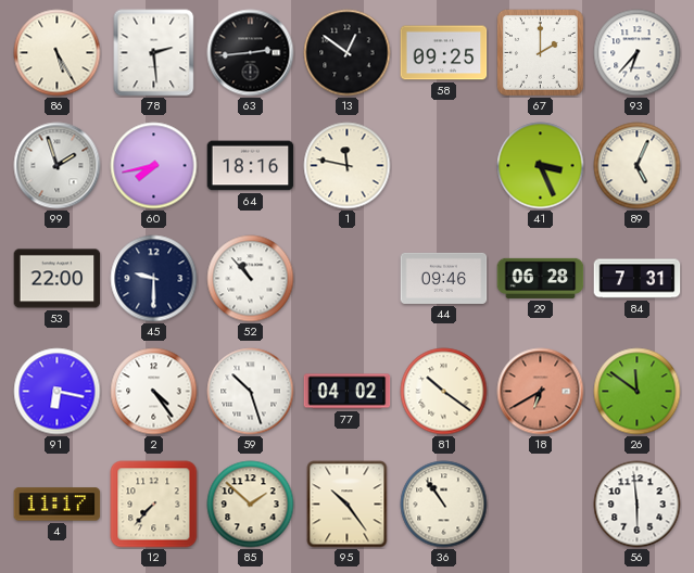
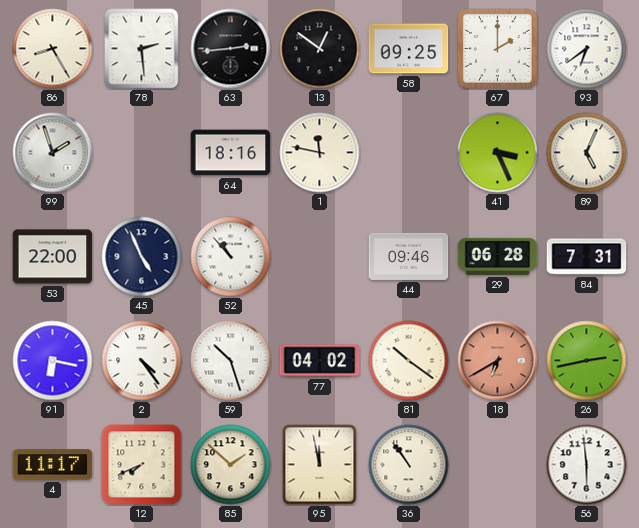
86: 5:25 -> 8:25
93: 6:37 -> 6:39
60: 7:43 -> none
45: 9:30 -> 4:56
26: 11:51 -> 2:43
12: 7:37 -> 7:41
95: 10:24 -> 11:58
